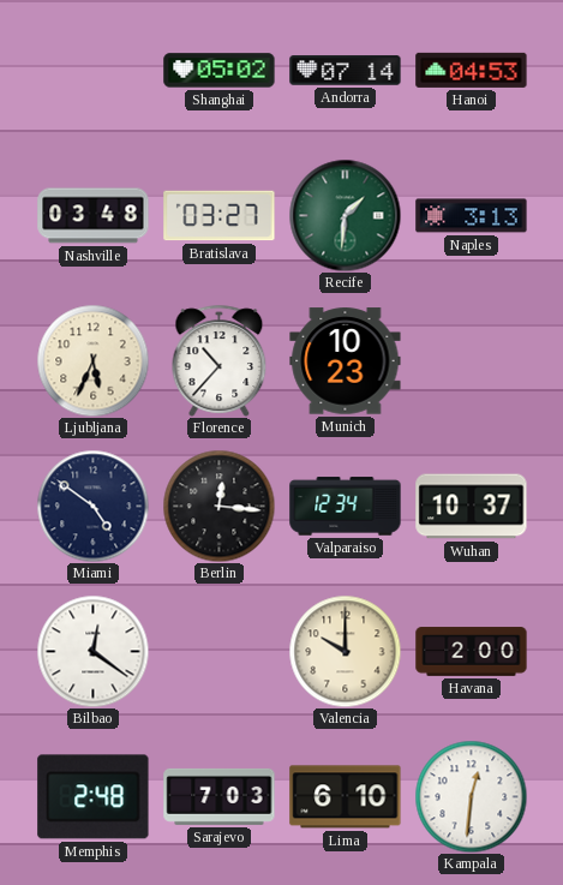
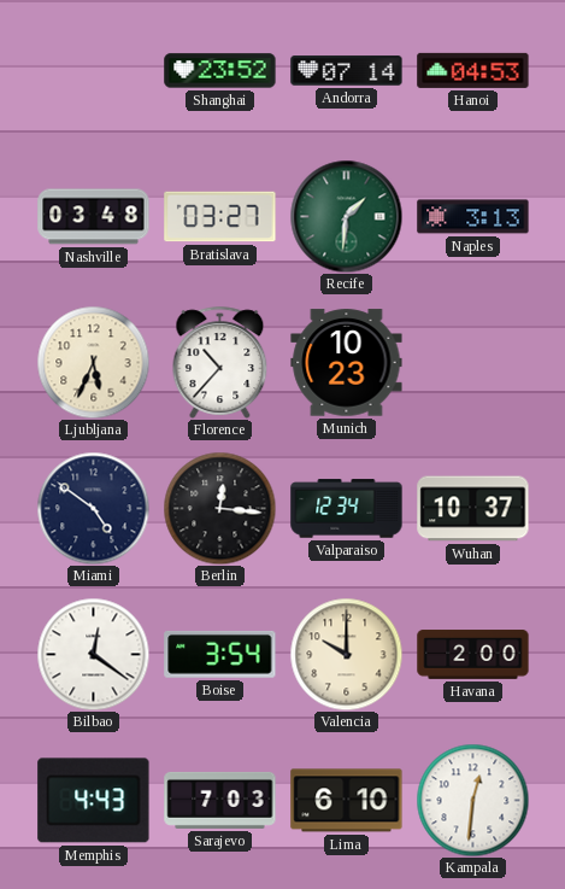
Shanghai: 05:02 -> 23:52
Boise: none -> 3:54
Memphis: 2:48 -> 4:43
